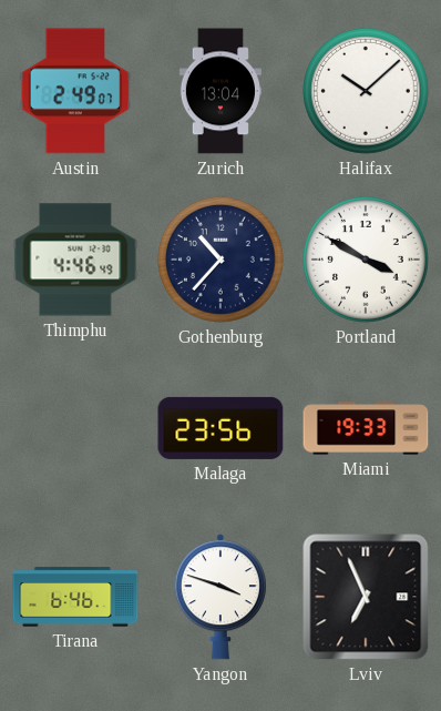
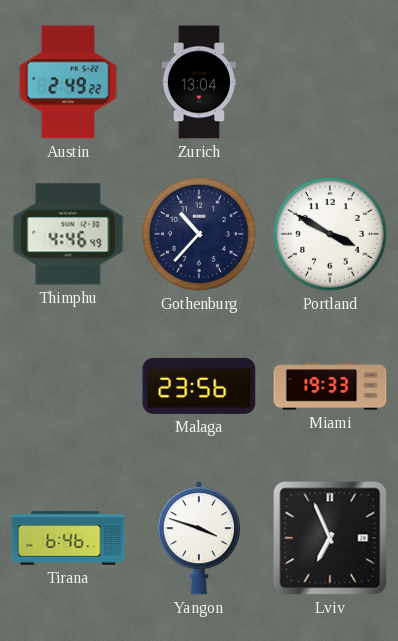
Austin: 2:49:07 -> 2:49:22
Halifax: 10:08 -> none
